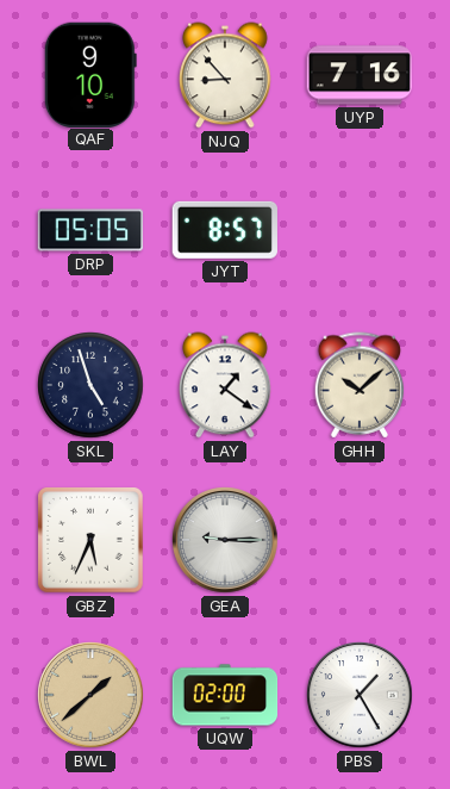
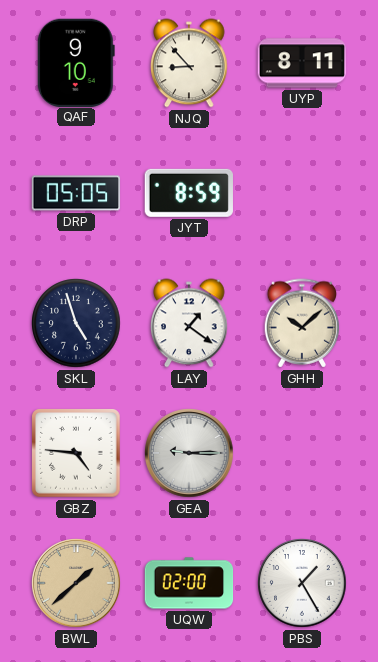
UYP: 7:16 -> 8:11
JYT: 8:57 -> 8:59
GBZ: 5:34 -> 4:46
